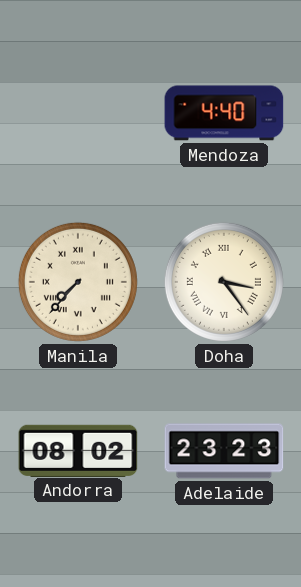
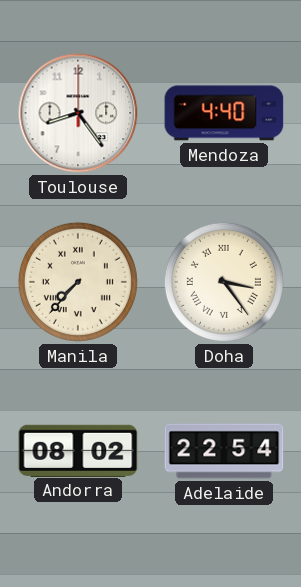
Toulouse: none -> 8:24
Adelaide: 23:23 -> 22:54
